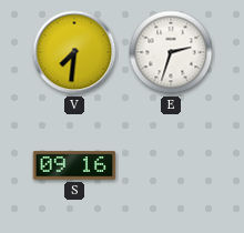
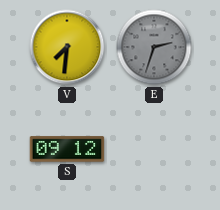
E dial: white -> grey
S: 09:16 -> 09:12
